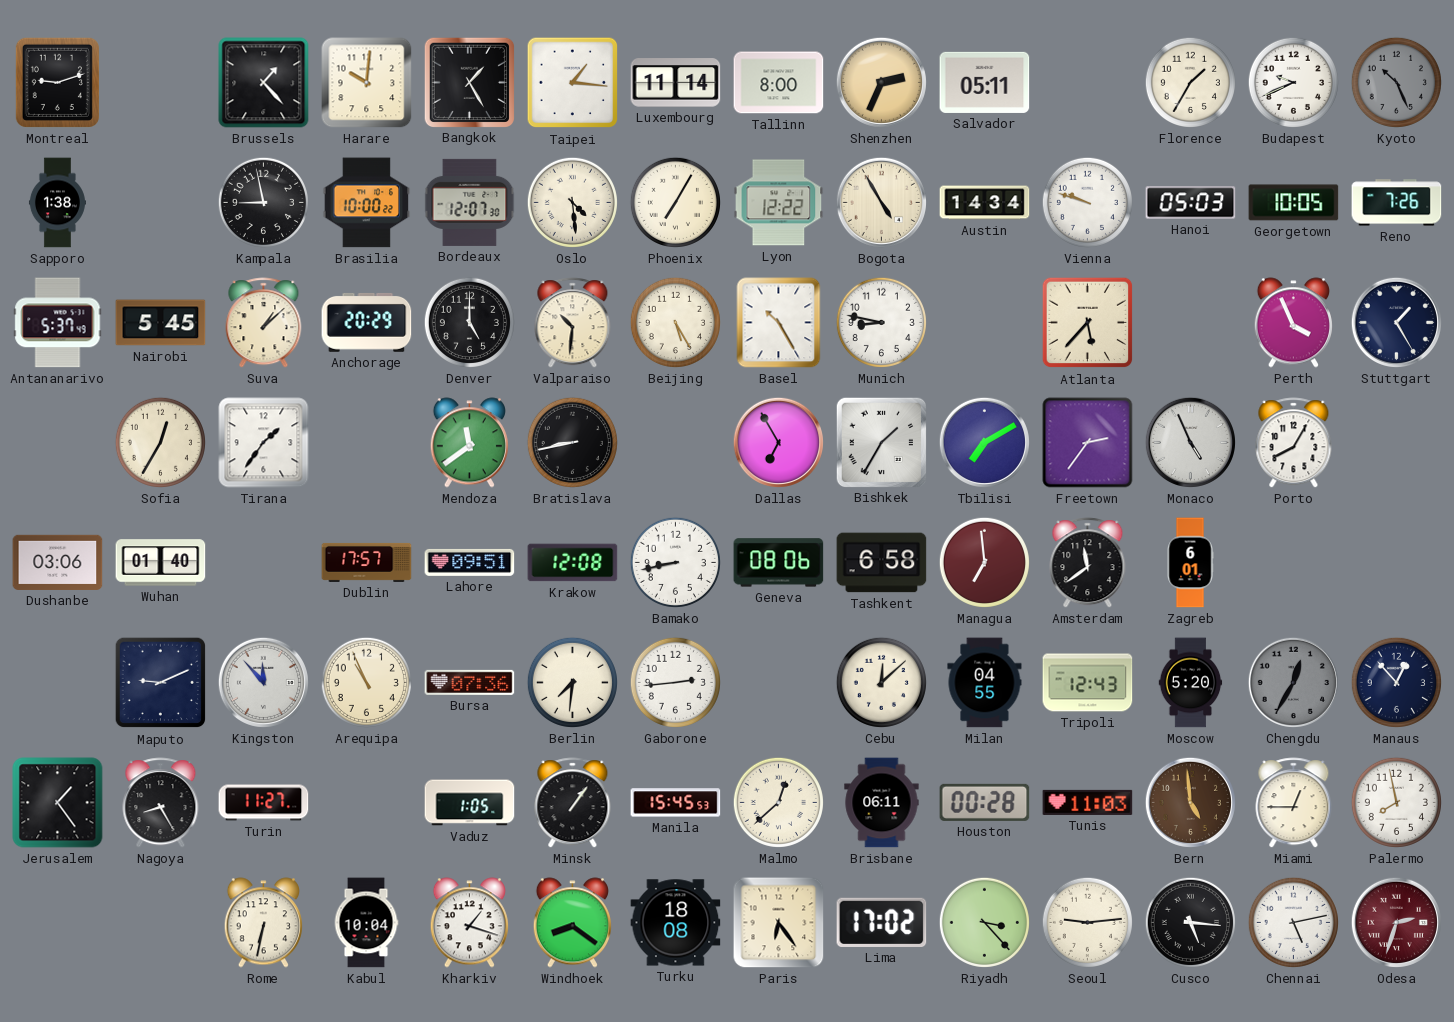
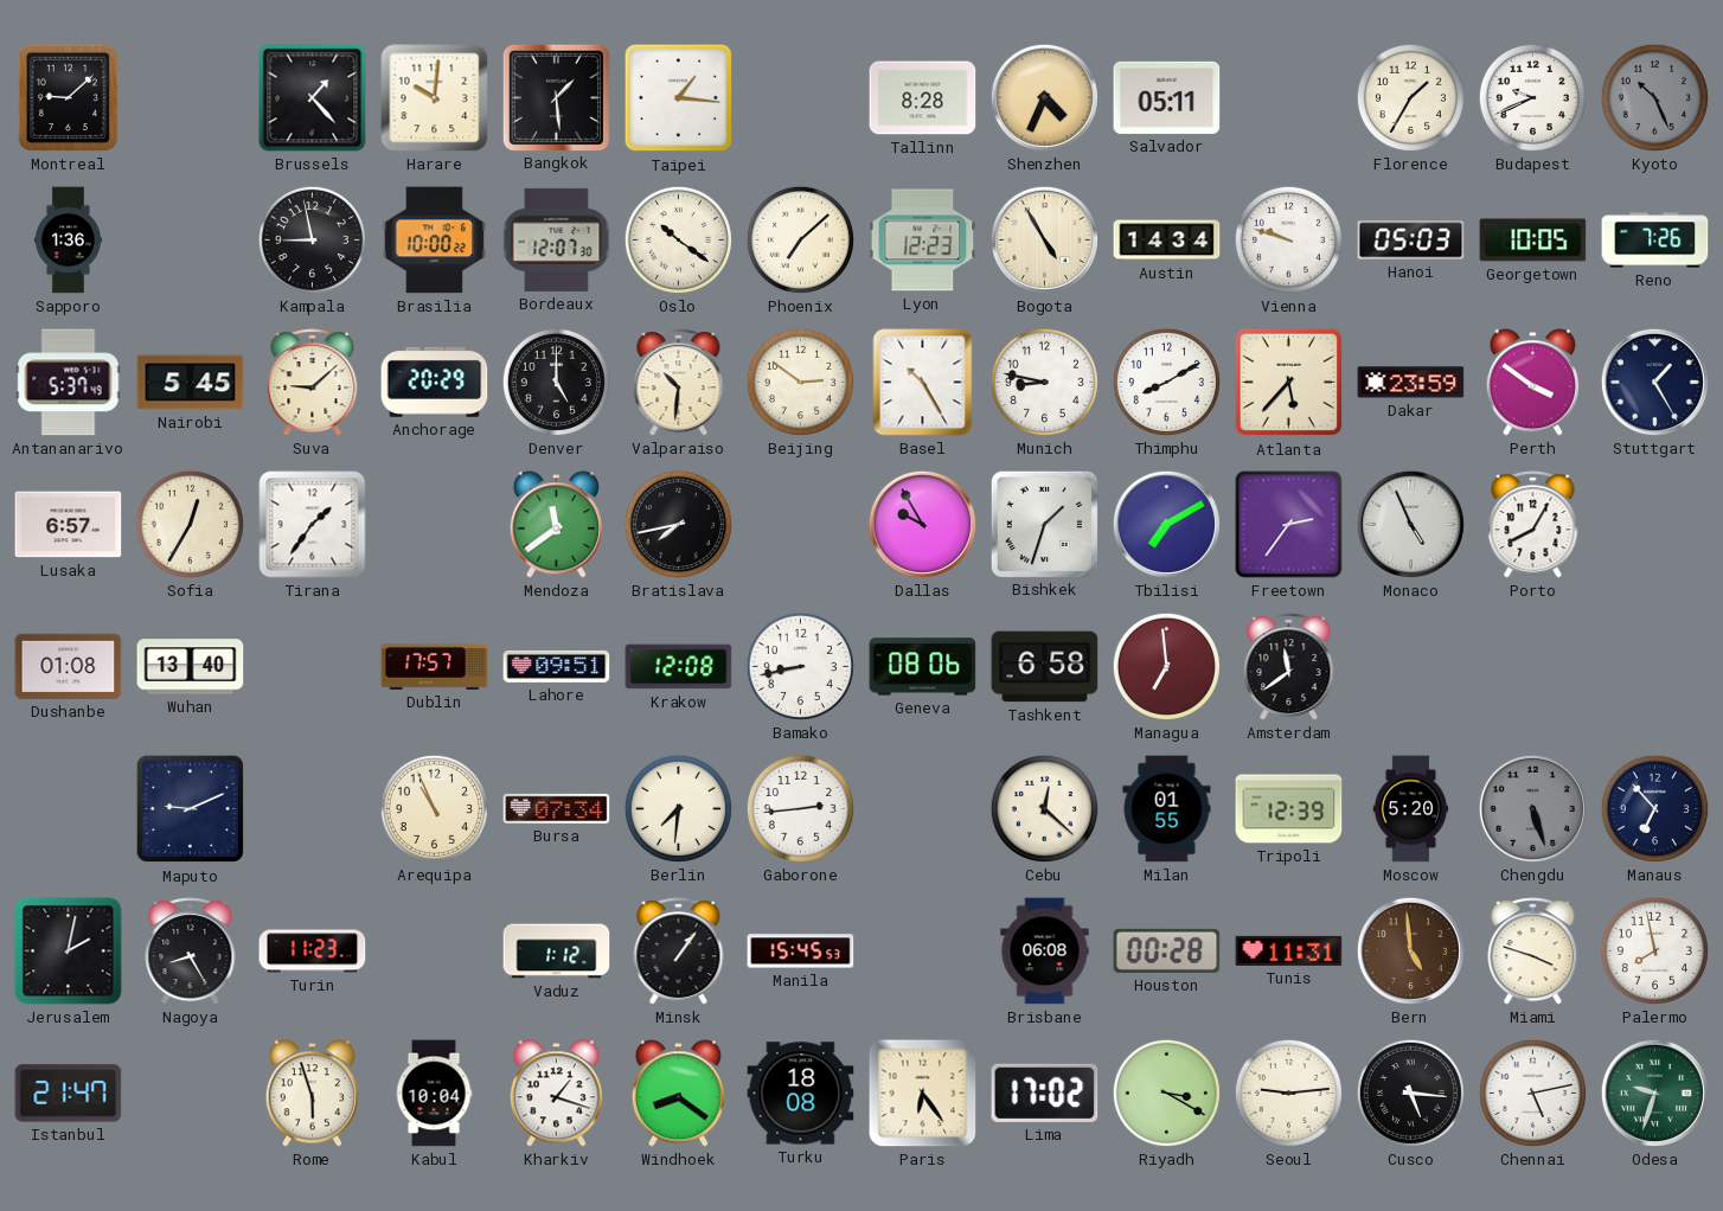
Montreal: 9:12 -> 9:08
Bangkok: 1:25 -> 1:29
Luxembourg: 11:14 -> none
Tallinn: 8:00 -> 8:28
Shenzhen: 2:34 -> 4:34
Sapporo: 1:38 -> 1:36
Oslo: 4:29 -> 10:21
Phoenix: 7:05 -> 7:08
Lyon: 12:22 -> 12:23
Suva: 1:08 -> 9:08
Beijing: 5:25 -> 2:51
Thimphu: none -> 8:10
Dakar: none -> 23:59
Perth: 3:56 -> 3:51
Lusaka: none -> 6:57
Bratislava: 8:43 -> 7:43
Dallas: 6:55 -> 9:55
Bishkek: 1:35 -> 1:33
Dushanbe: 03:06 -> 01:08
Wuhan: 01:40 -> 13:40
Zagreb: 6:01 -> none
Kingston: 11:53 -> none
Bursa: 07:36 -> 07:34
Cebu: 12:08 -> 12:22
Milan: 04:55 -> 01:55
Tripoli: 12:43 -> 12:39
Chengdu: 12:35 -> 5:27
Manaus: 12:53 -> 6:53
Jerusalem: 1:24 -> 2:02
Turin: 11:27 -> 11:23
Vaduz: 1:05 -> 1:12
Malmo: 12:38 -> none
Brisbane: 06:11 -> 06:08
Tunis: 11:03 -> 11:31
Miami: 12:45 -> 3:48
Istanbul: none -> 21:47
Rome: 6:32 -> 5:57
Riyadh: 3:23 -> 3:20
Odesa: 2:33 -> 9:33
Odesa dial: burgundy -> green
